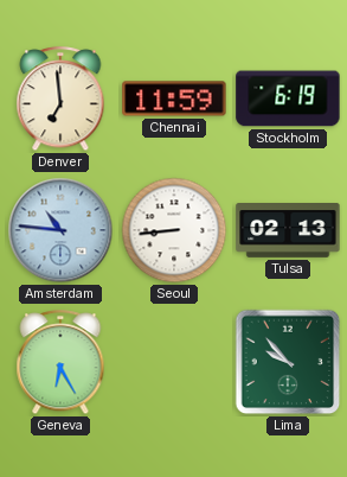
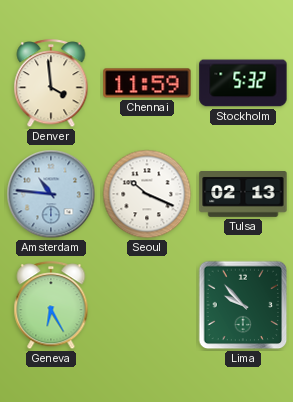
Denver: 6:59 -> 3:59
Stockholm: 6:19 -> 5:32
Seoul: 8:44 -> 10:19
